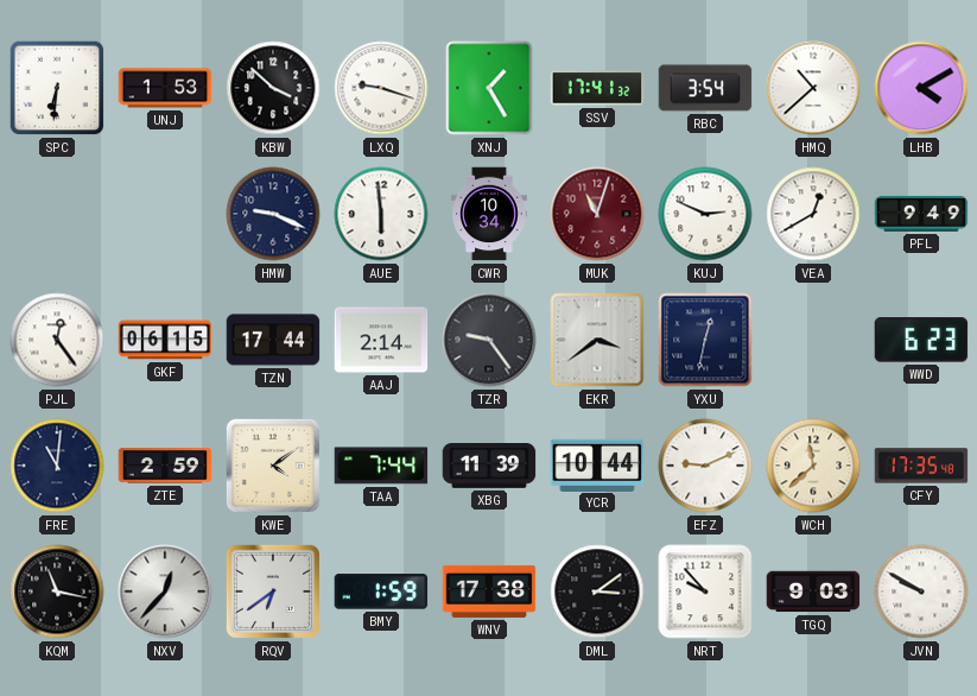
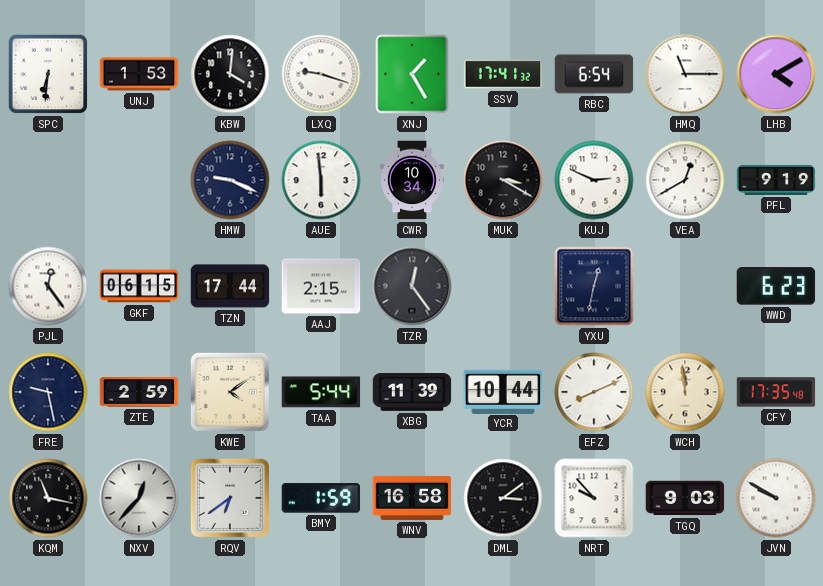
KBW: 3:52 -> 4:01
RBC: 3:54 -> 6:54
HMQ: 10:38 -> 11:15
MUK: 11:03 -> 3:20
MUK dial: burgundy -> black
PFL: 9:49 -> 9:19
AAJ: 2:14 -> 2:15
TZR: 9:24 -> 12:24
EKR: 3:39 -> none
FRE: 11:01 -> 9:28
TAA: 7:44 -> 5:44
EFZ: 9:11 -> 8:11
WCH: 11:38 -> 11:59
WNV: 17:38 -> 16:58
